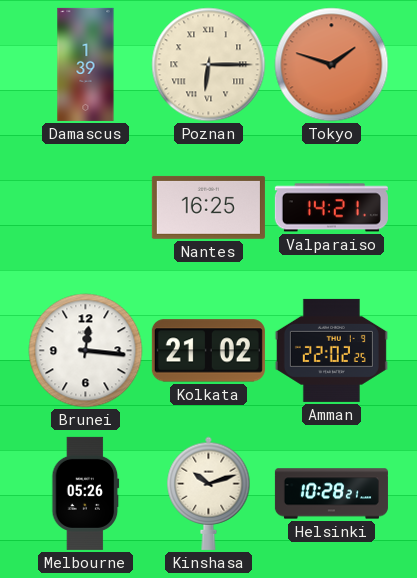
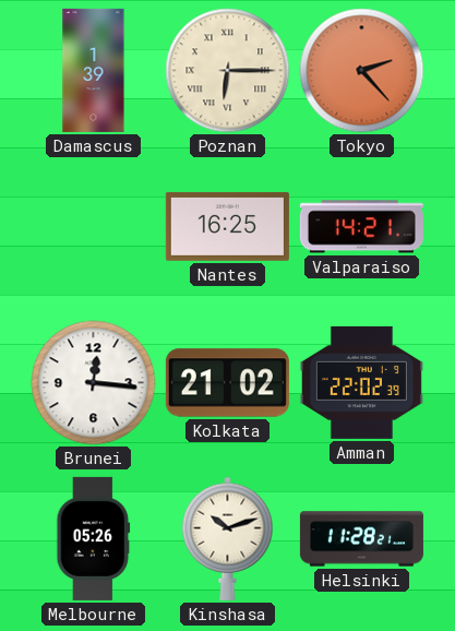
Tokyo: 1:48 -> 2:23
Amman: 22:02:25 -> 22:02:39
Helsinki: 10:28 -> 11:28
